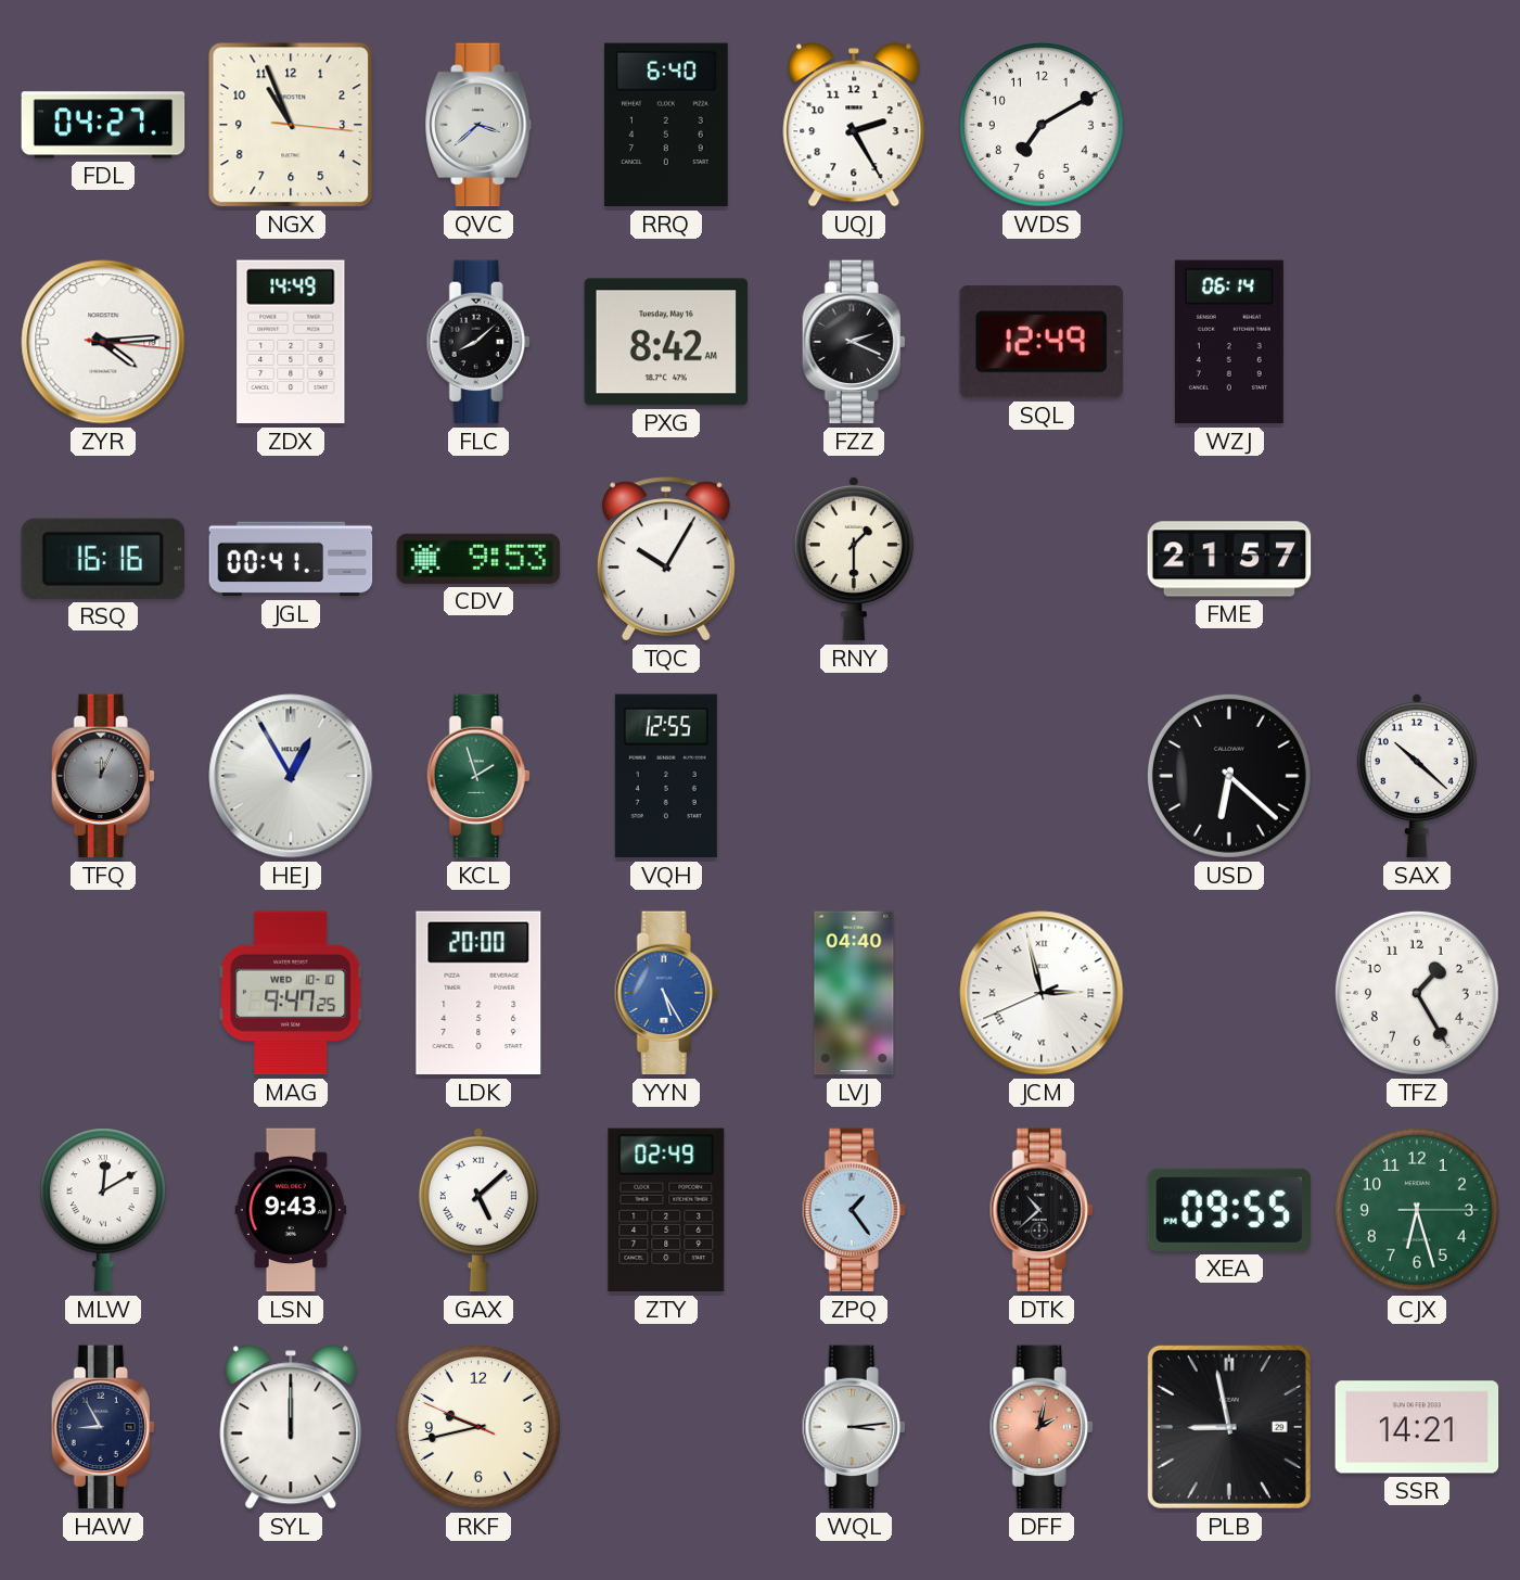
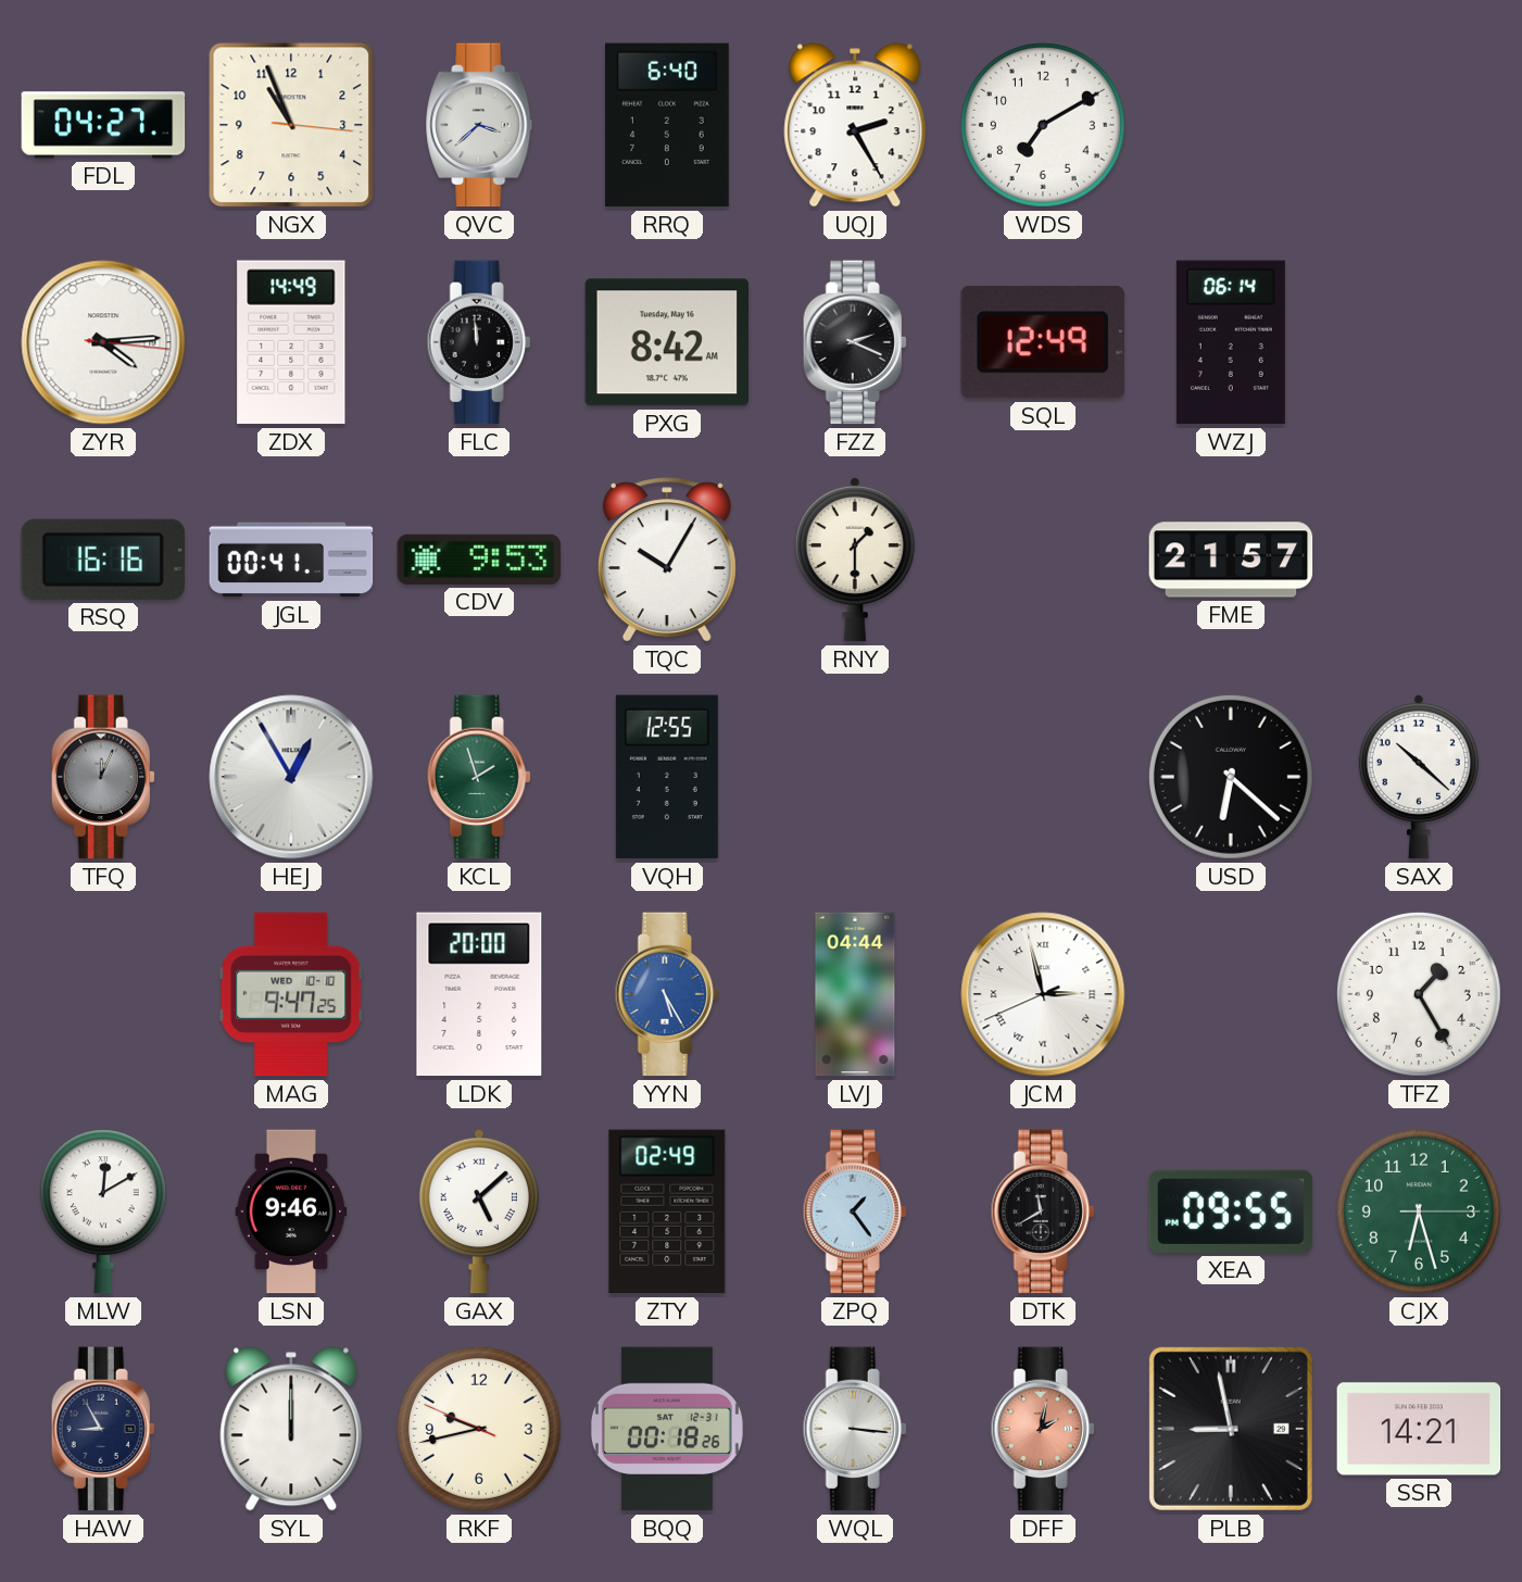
FLC: 8:08 -> 11:59
LVJ: 04:40 -> 04:44
LSN: 9:43 -> 9:46
DTK: 10:38 -> 11:40
BQQ: none -> 00:18
WQL: 3:14 -> 3:16
